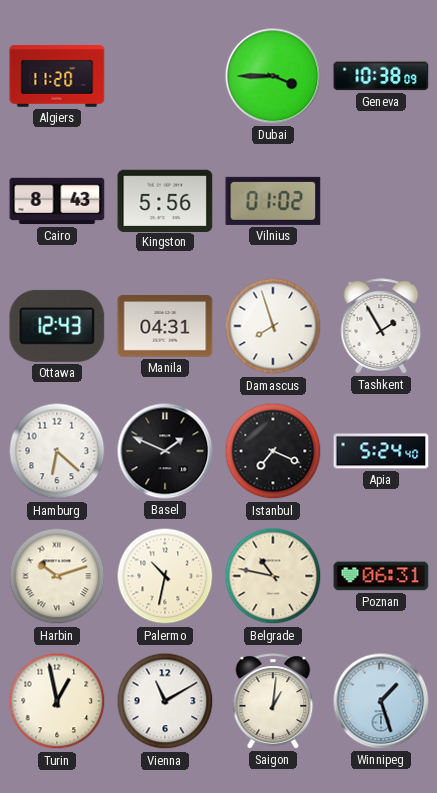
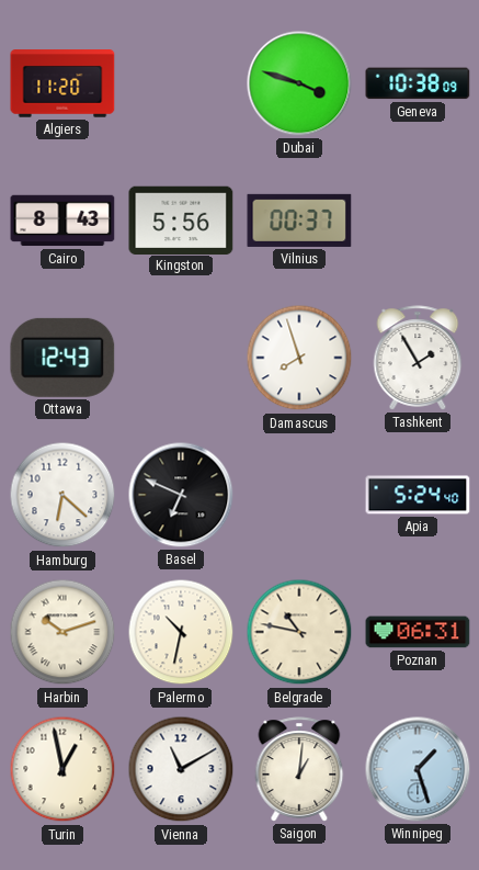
Dubai: 3:45 -> 3:48
Vilnius: 01:02 -> 00:37
Manila: 04:31 -> none
Basel: 1:49 -> 6:49
Istanbul: 7:19 -> none
